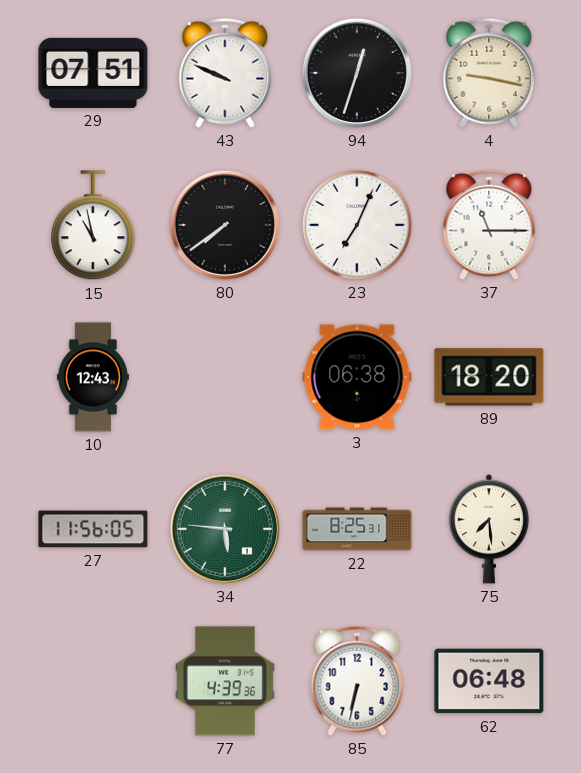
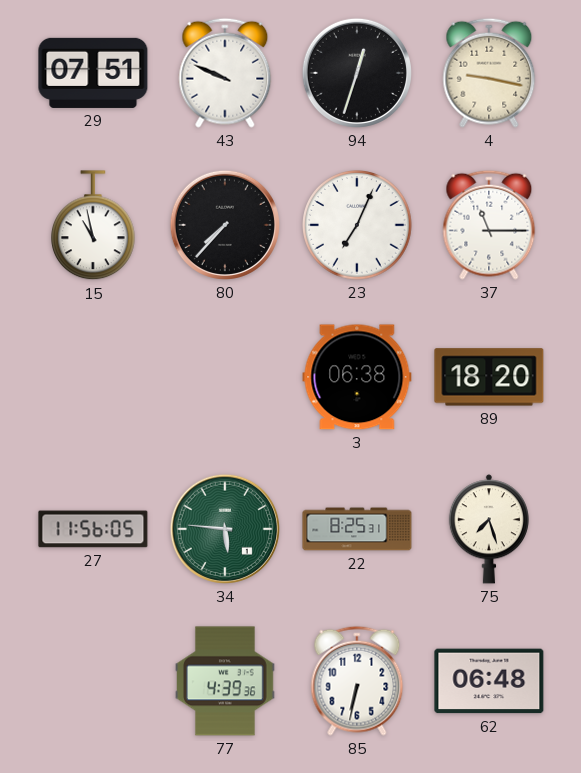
80: 7:39 -> 7:37
10: 12:43 -> none
75: 7:29 -> 7:27
